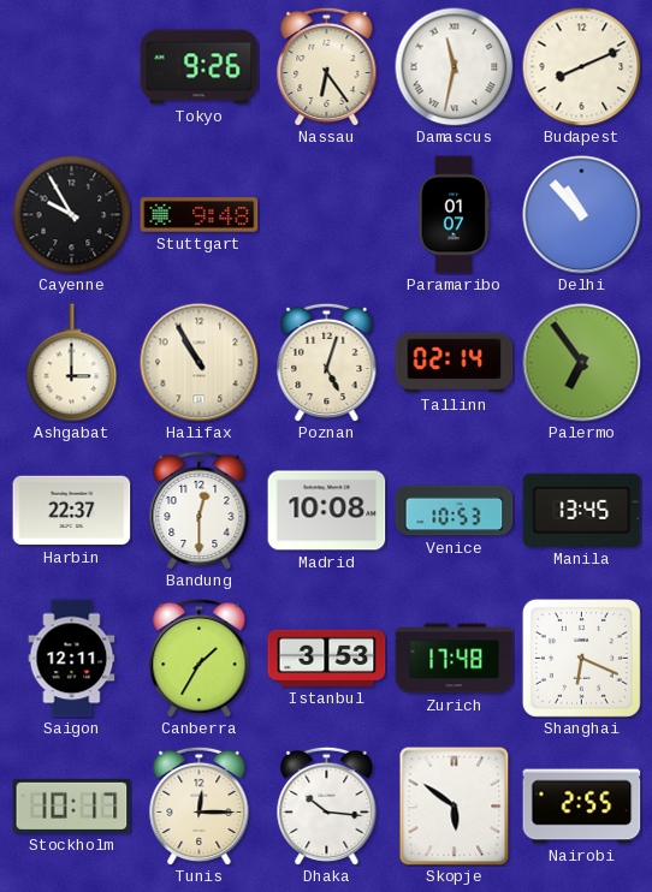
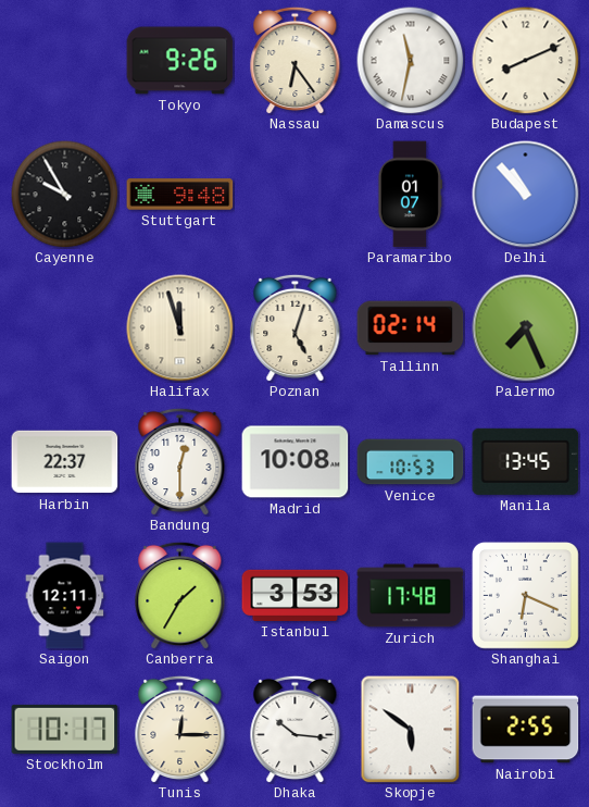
Ashgabat: 3:00 -> none
Halifax: 10:55 -> 11:57
Palermo: 6:54 -> 7:26
